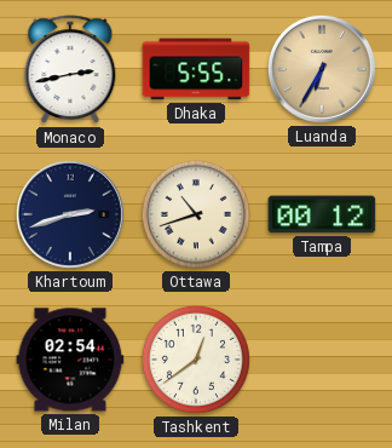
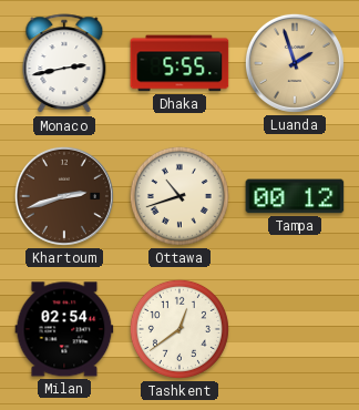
Luanda: 6:35 -> 1:57
Khartoum dial: navy -> brown
